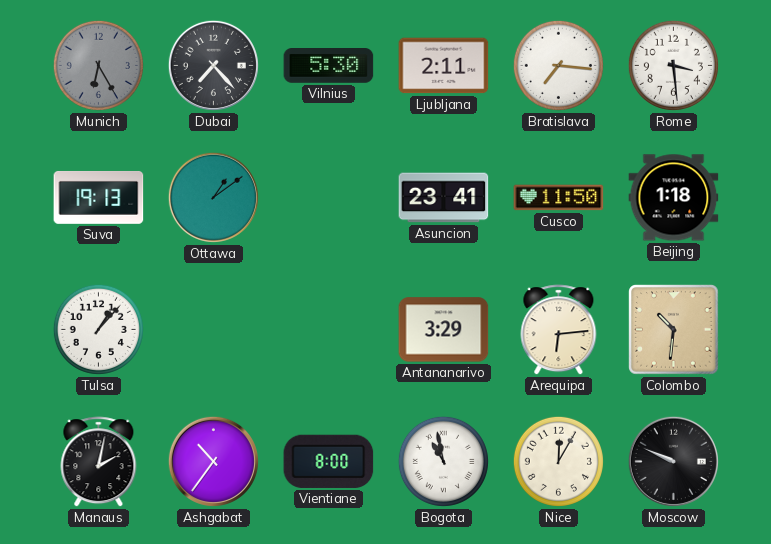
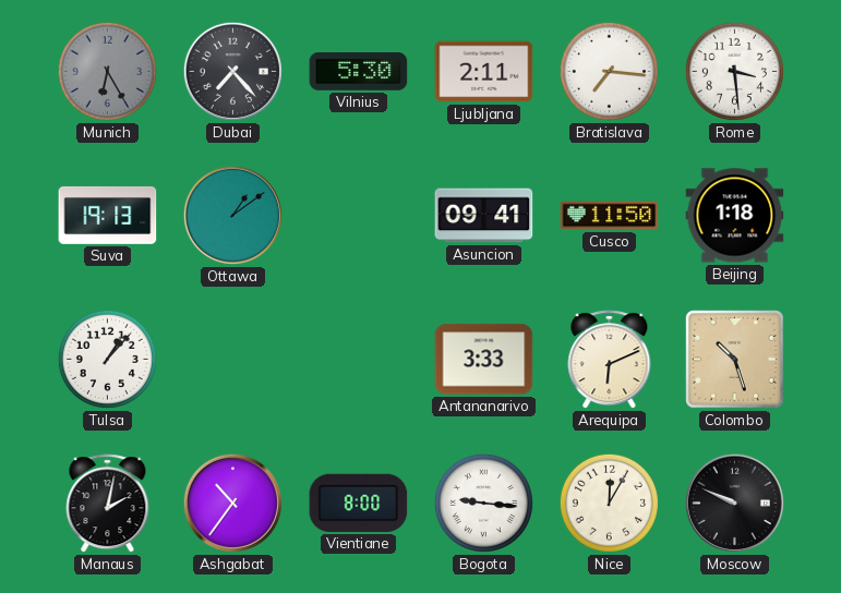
Asuncion: 23:41 -> 09:41
Antananarivo: 3:29 -> 3:33
Arequipa: 6:14 -> 6:11
Colombo: 10:31 -> 10:27
Bogota: 10:58 -> 9:16
